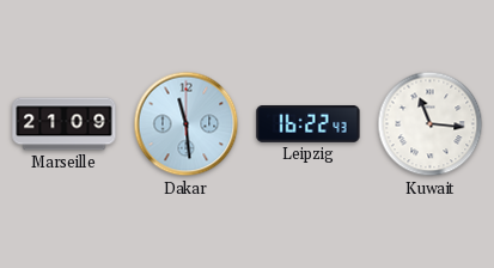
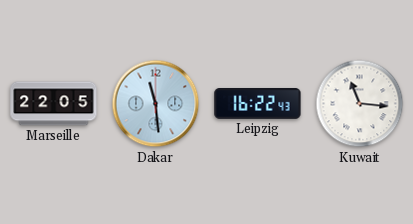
Marseille: 21:09 -> 22:05
